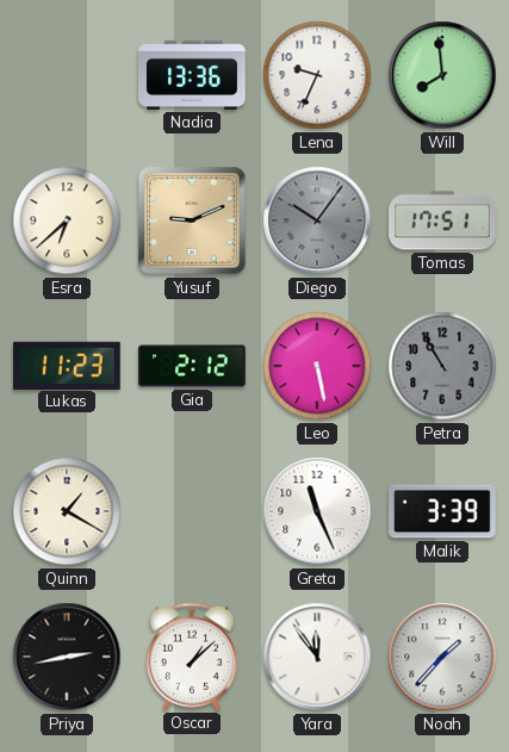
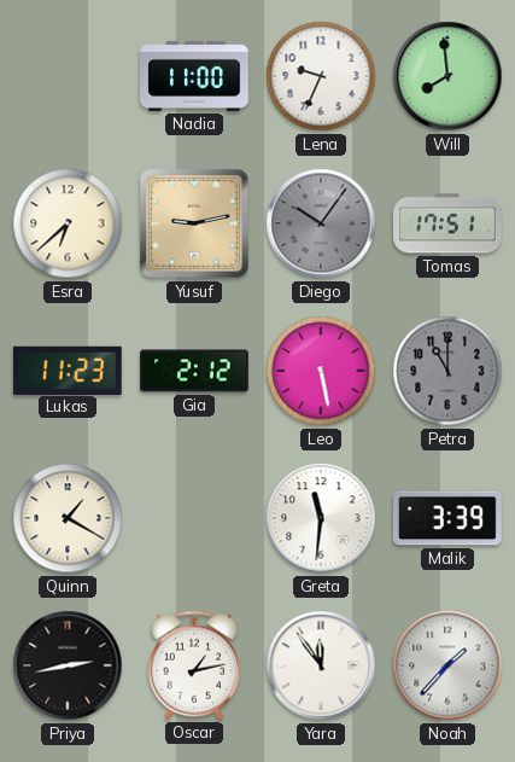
Nadia: 13:36 -> 11:00
Yusuf: 9:11 -> 9:13
Petra: 10:55 -> 11:00
Greta: 11:26 -> 11:31
Oscar: 1:08 -> 1:13
